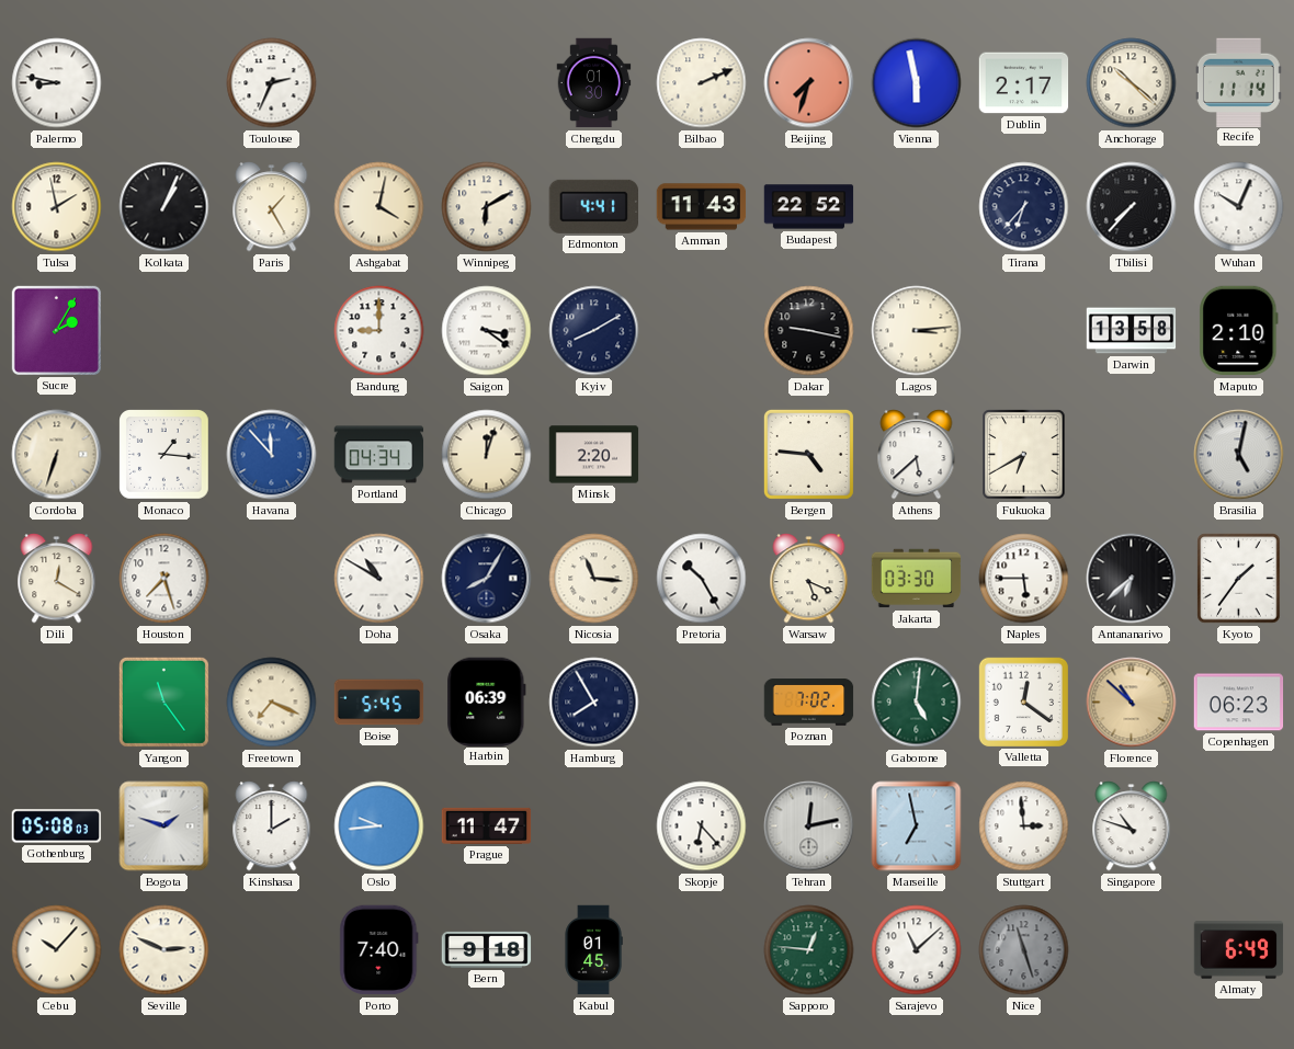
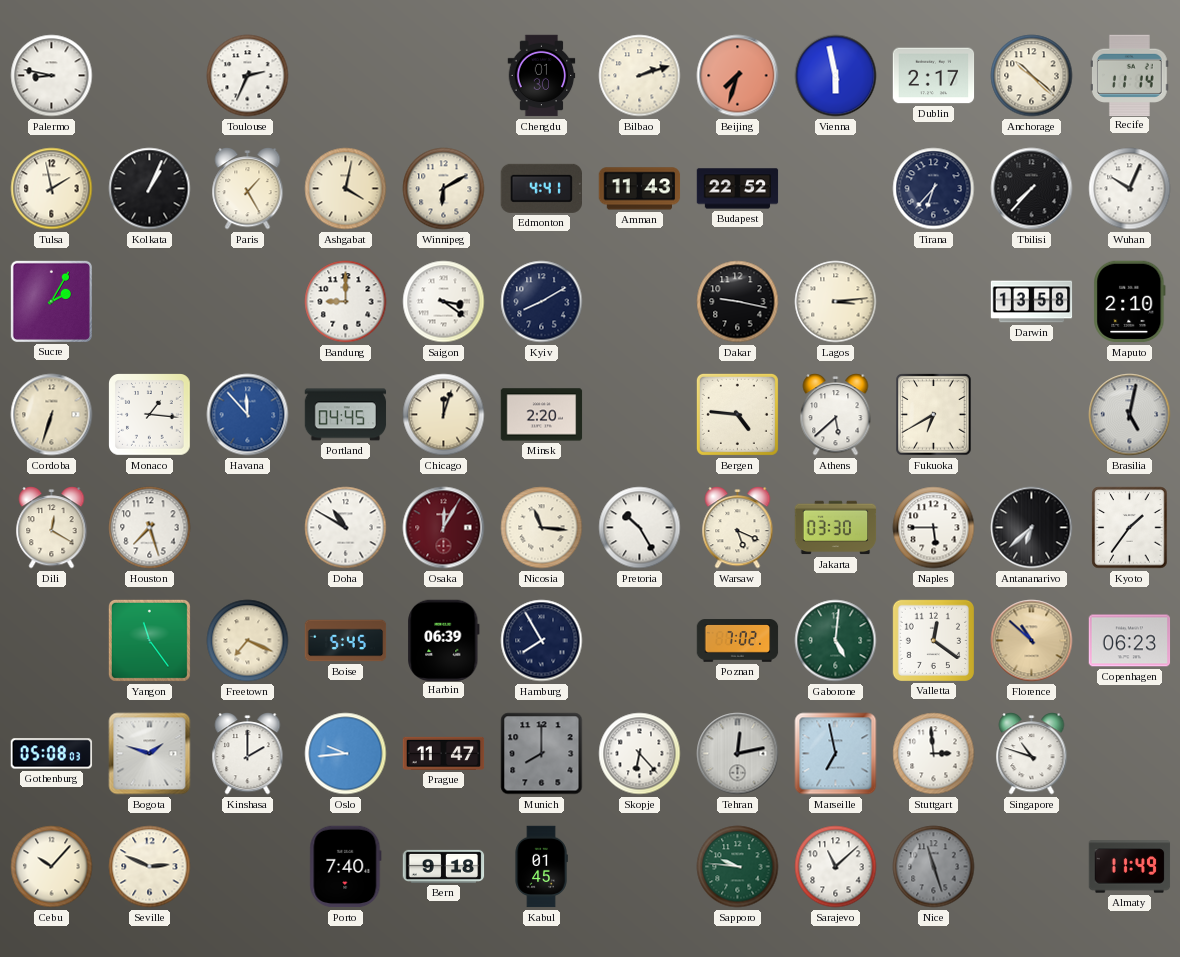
Bilbao: 2:11 -> 2:12
Portland: 04:34 -> 04:45
Osaka: 8:05 -> 12:05
Osaka dial: navy -> burgundy
Munich: none -> 8:00
Sapporo: 12:46 -> 9:46
Almaty: 6:49 -> 11:49
